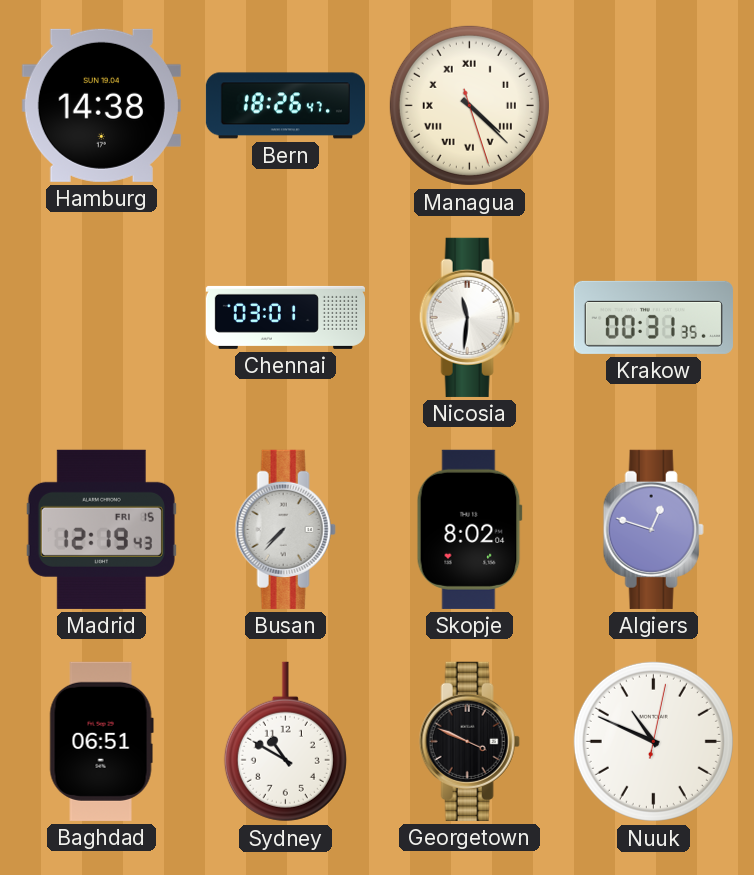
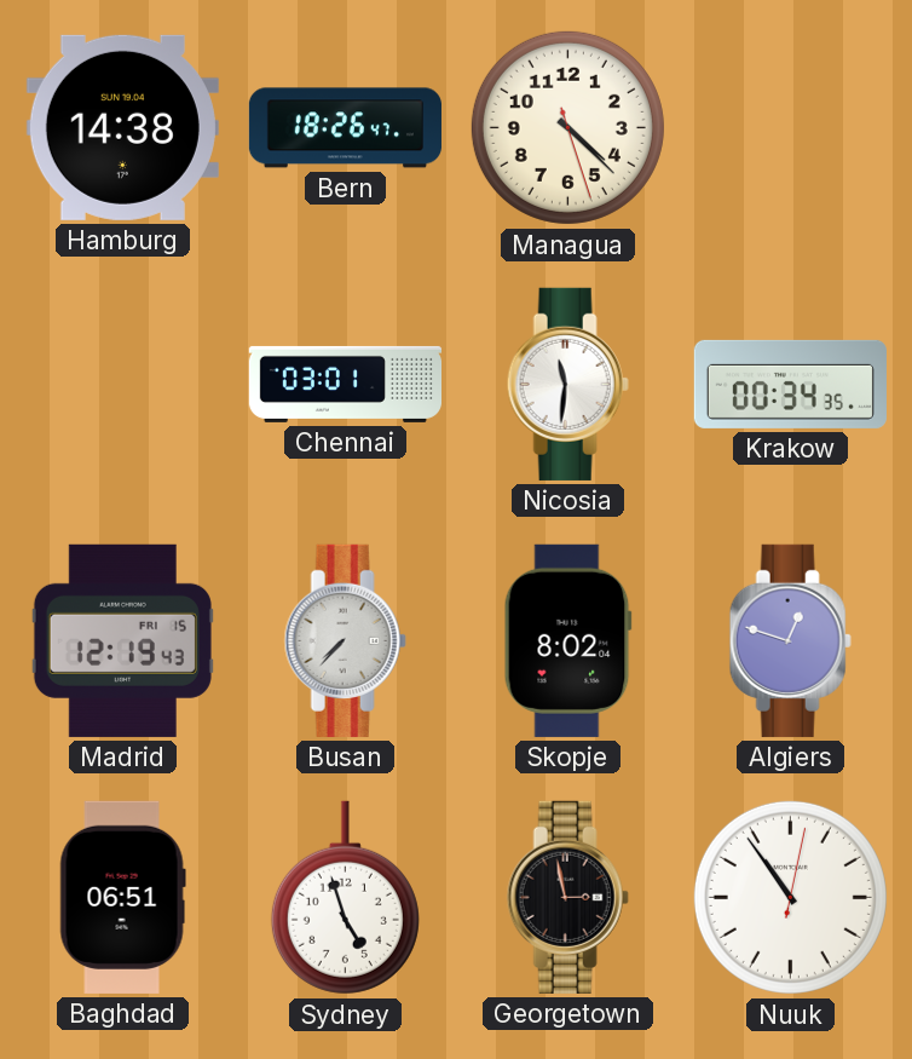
Managua numerals: Roman -> Arabic
Krakow: 00:31 -> 00:34
Sydney: 10:50 -> 4:57
Georgetown: 3:49 -> 2:58
Nuuk: 10:49 -> 10:54
